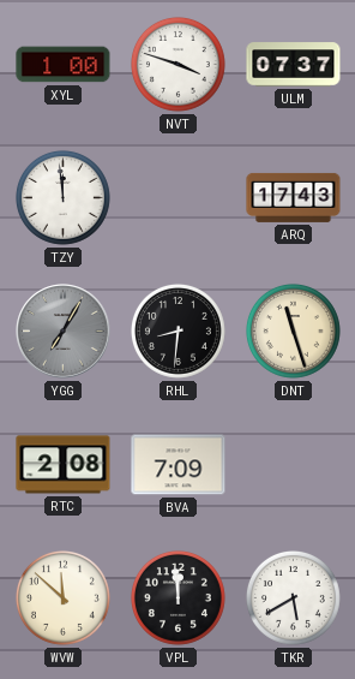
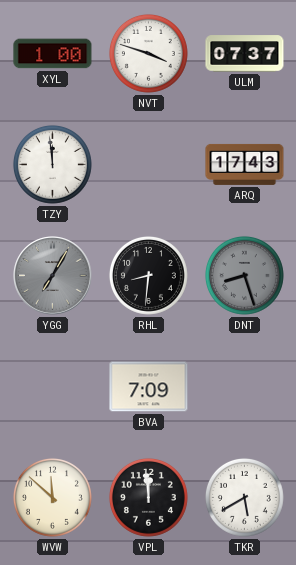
DNT: 11:27 -> 8:27
DNT dial: cream -> grey
RTC: 2:08 -> none
